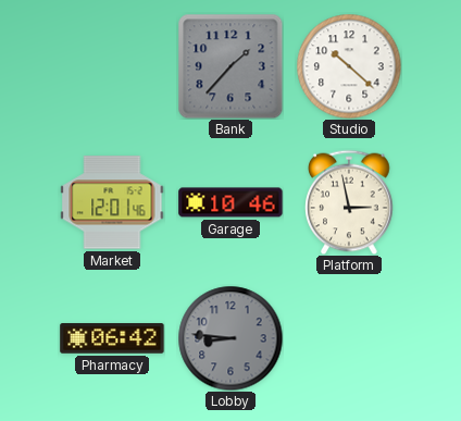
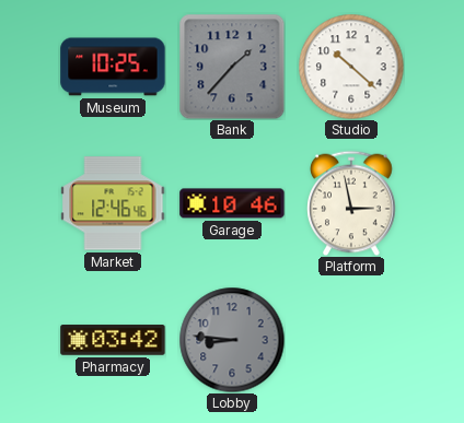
Museum: none -> 10:25
Market: 12:01 -> 12:46
Pharmacy: 06:42 -> 03:42
